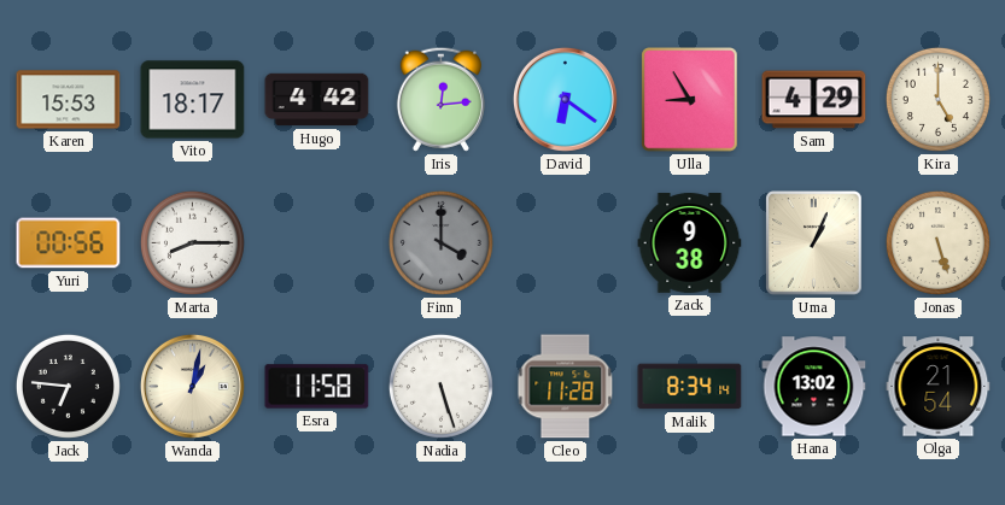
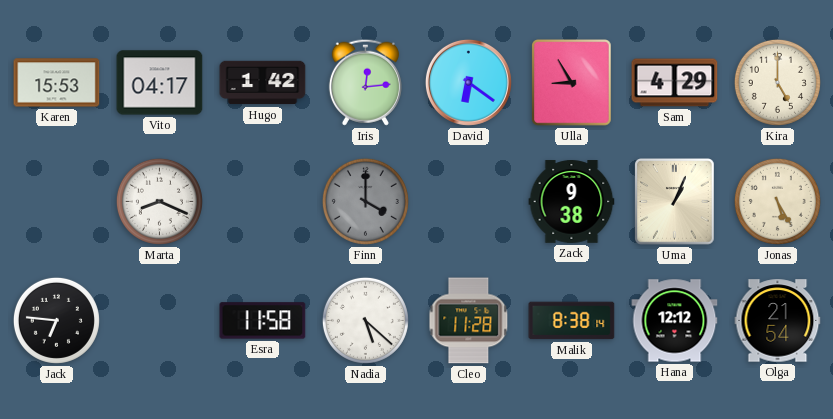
Vito: 18:17 -> 04:17
Hugo: 4:42 -> 1:42
Yuri: 00:56 -> none
Marta: 8:15 -> 8:19
Jonas: 5:27 -> 5:25
Wanda: 1:02 -> none
Nadia: 5:27 -> 5:22
Malik: 8:34 -> 8:38
Hana: 13:02 -> 12:12
